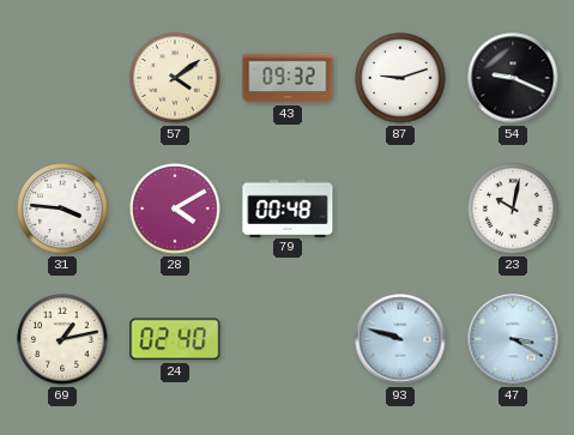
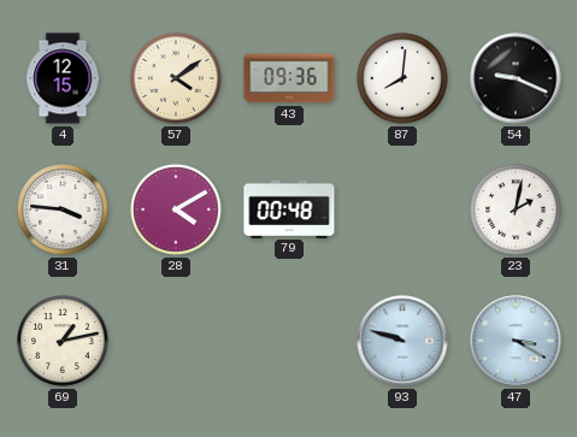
4: none -> 12:15
43: 09:32 -> 09:36
87: 9:12 -> 8:01
23: 10:02 -> 2:02
24: 02:40 -> none
